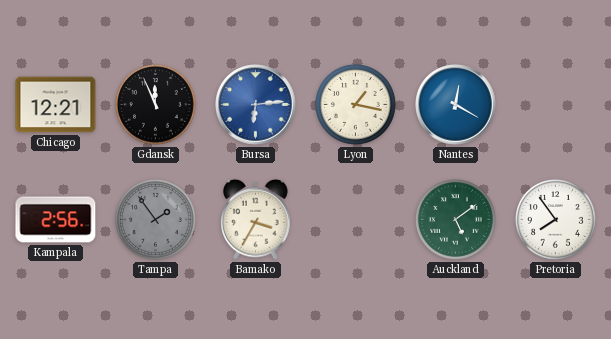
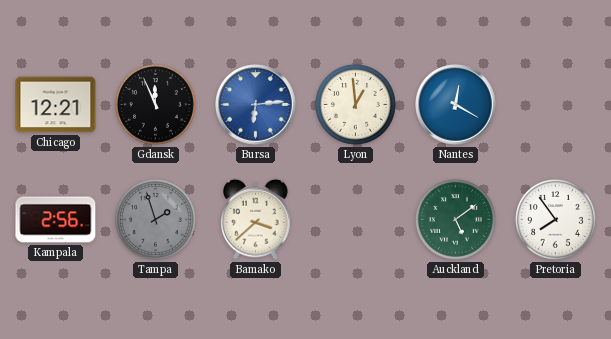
Lyon: 1:17 -> 12:59
Tampa: 1:54 -> 1:57
Bamako: 3:35 -> 3:38
